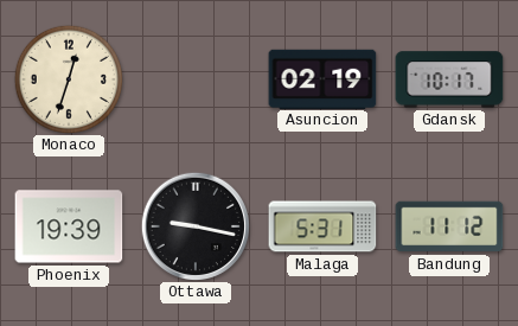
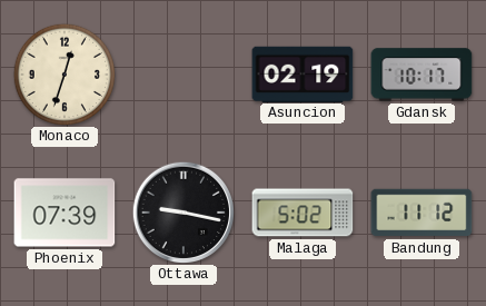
Phoenix: 19:39 -> 07:39
Malaga: 5:31 -> 5:02
